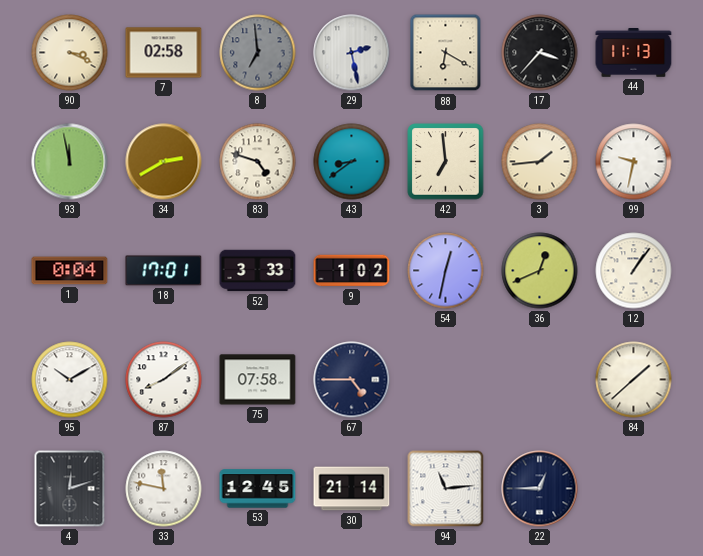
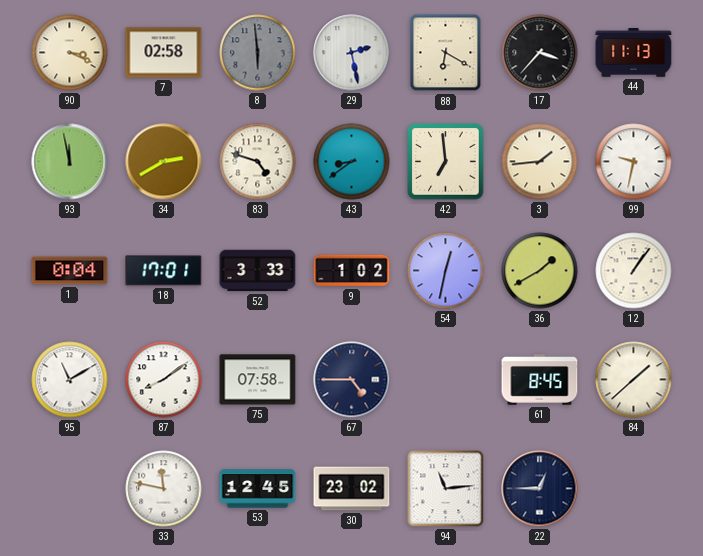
8: 6:59 -> 5:59
36: 12:41 -> 1:40
95: 10:10 -> 11:10
61: none -> 8:45
4: 12:12 -> none
30: 21:14 -> 23:02
